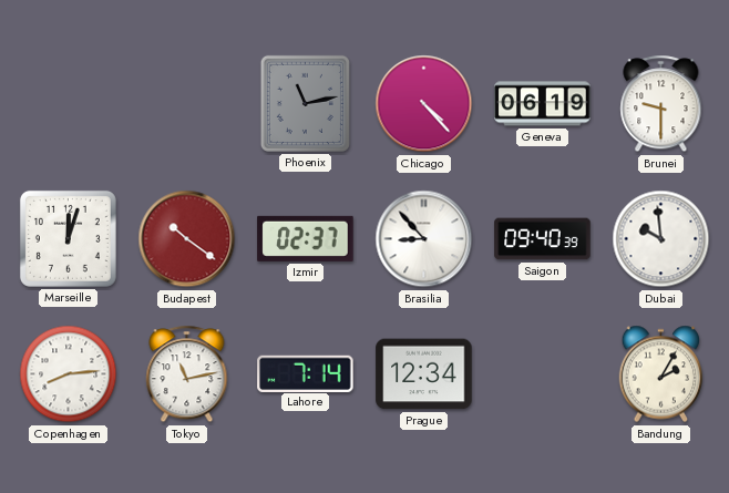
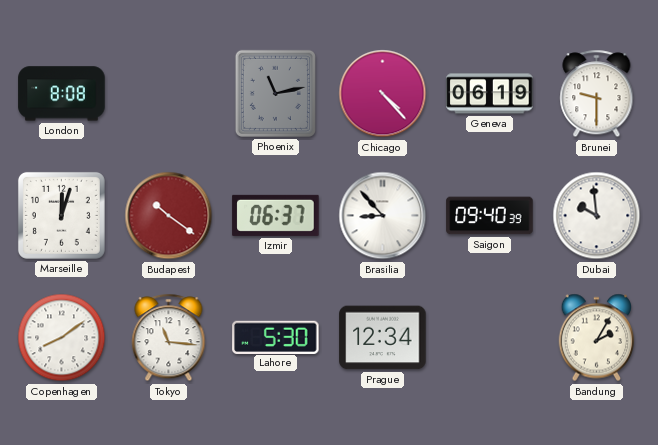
London: none -> 8:08
Izmir: 02:37 -> 06:37
Copenhagen: 8:14 -> 8:09
Tokyo: 11:13 -> 11:16
Lahore: 7:14 -> 5:30
